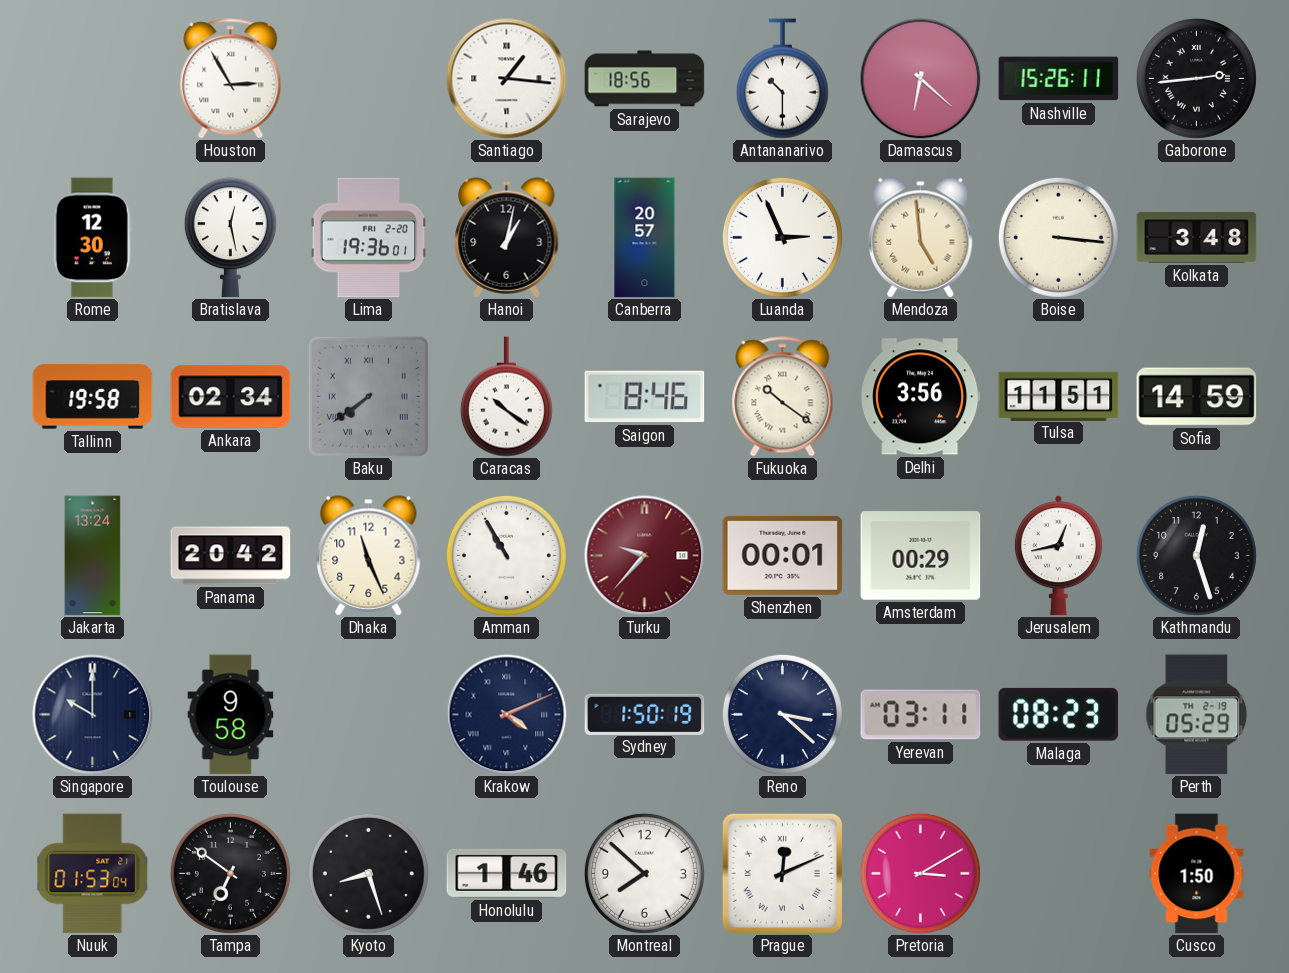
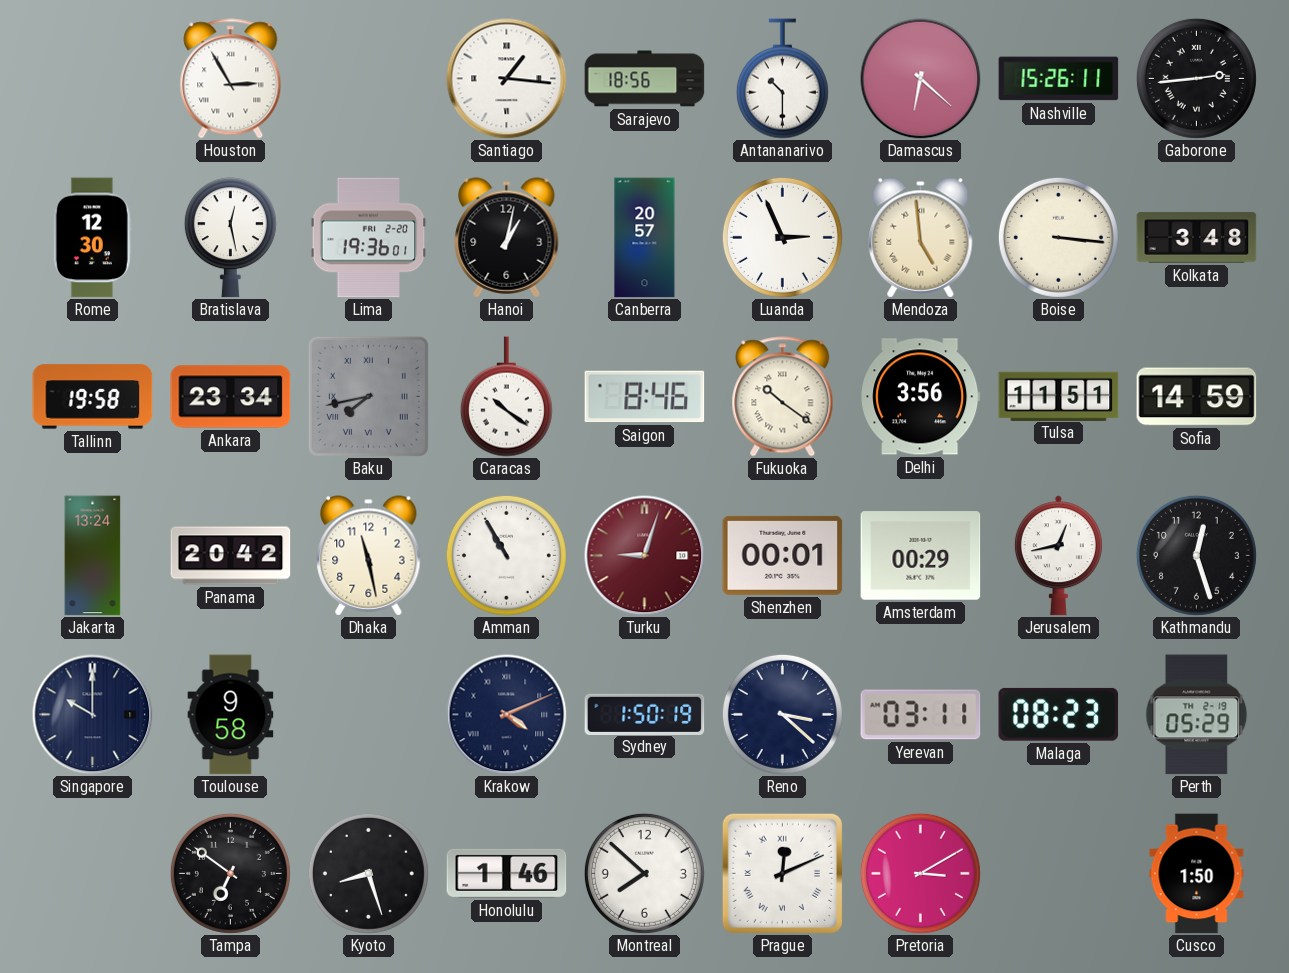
Ankara: 02:34 -> 23:34
Baku: 7:39 -> 7:43
Dhaka: 11:26 -> 11:28
Turku: 9:37 -> 9:03
Nuuk: 01:53 -> none
